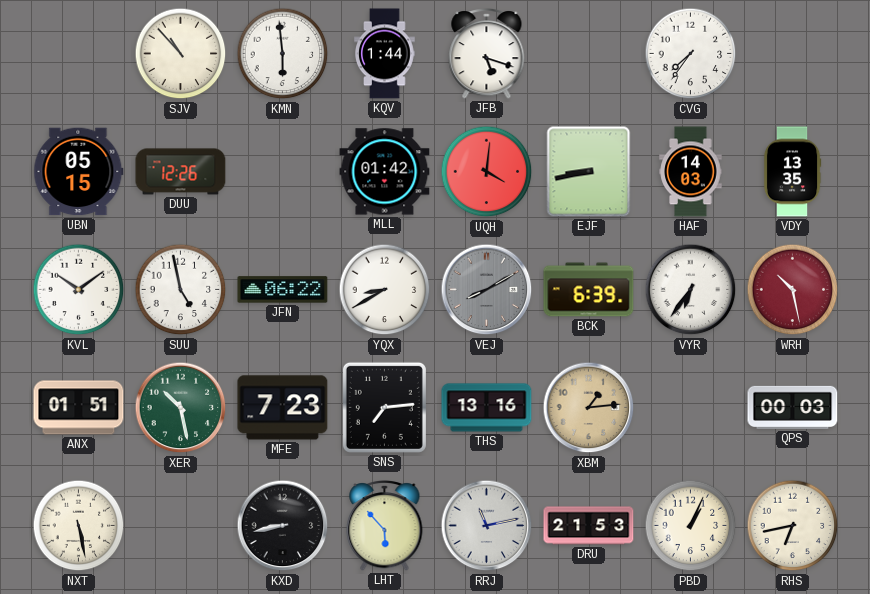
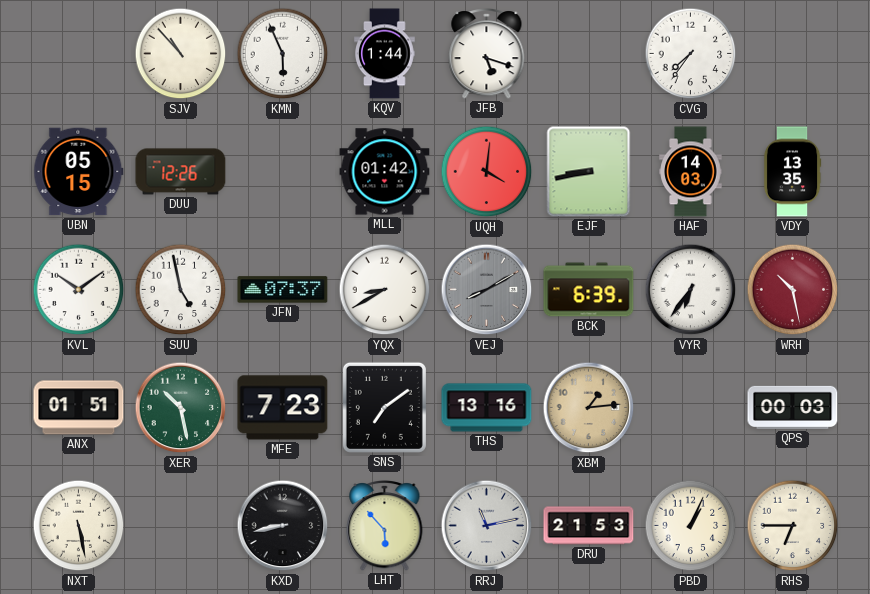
KMN: 5:59 -> 5:56
JFN: 06:22 -> 07:37
SNS: 7:14 -> 7:09
RHS: 6:43 -> 6:45
